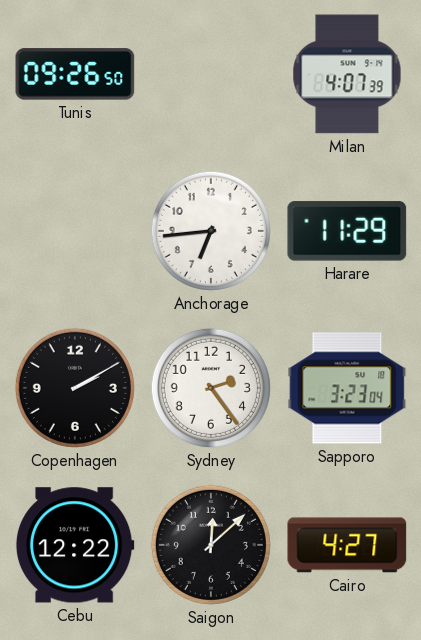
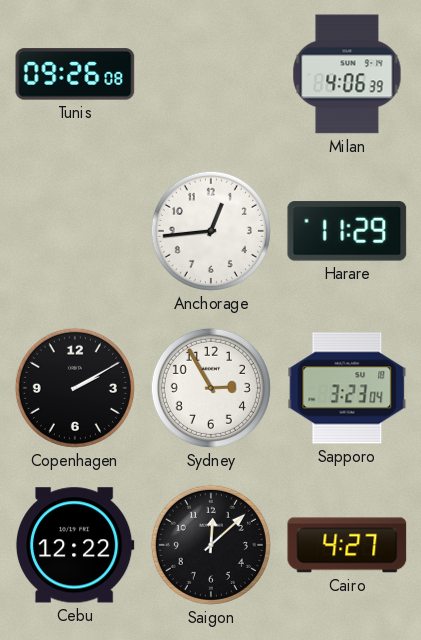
Tunis: 09:26:50 -> 09:26:08
Milan: 4:07 -> 4:06
Anchorage: 6:44 -> 12:44
Sydney: 2:24 -> 2:55
